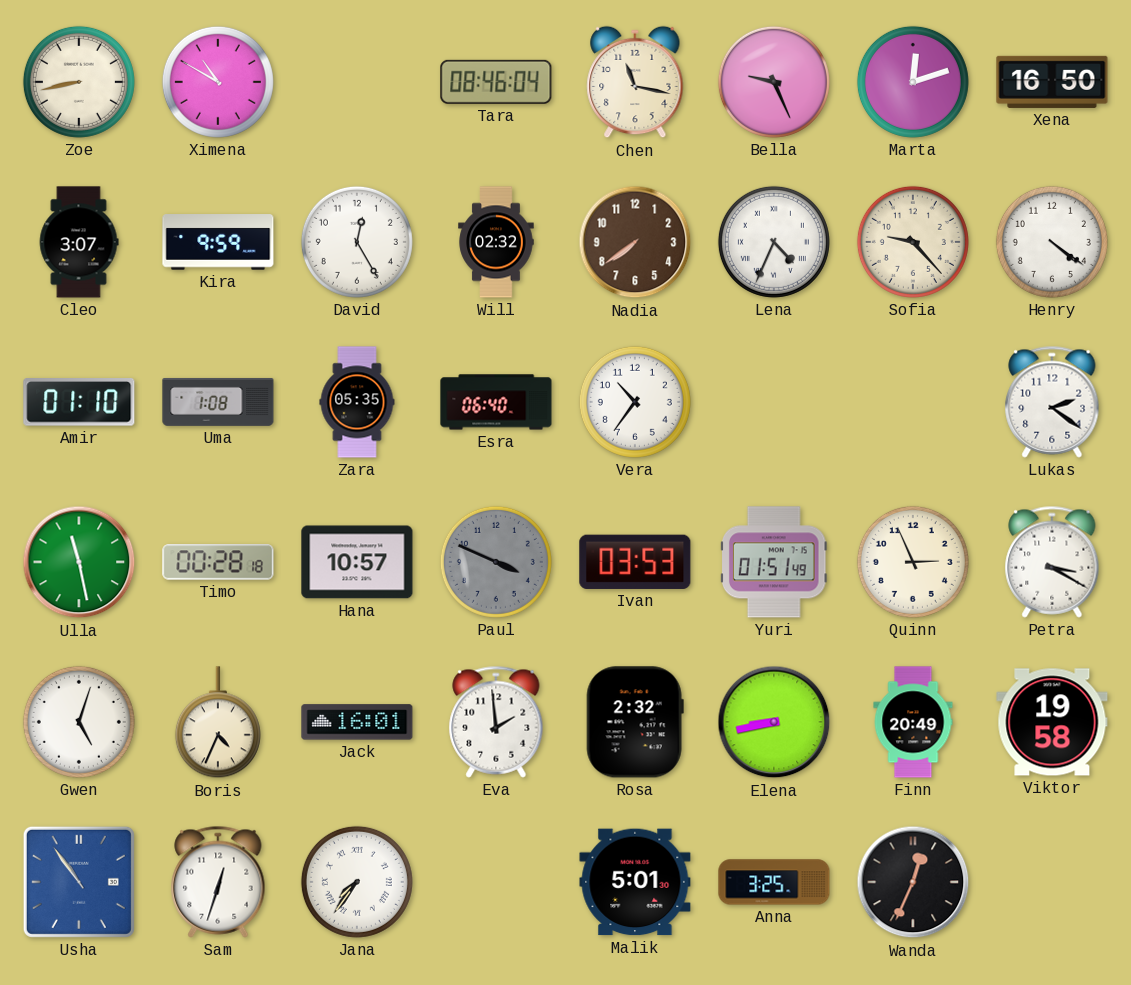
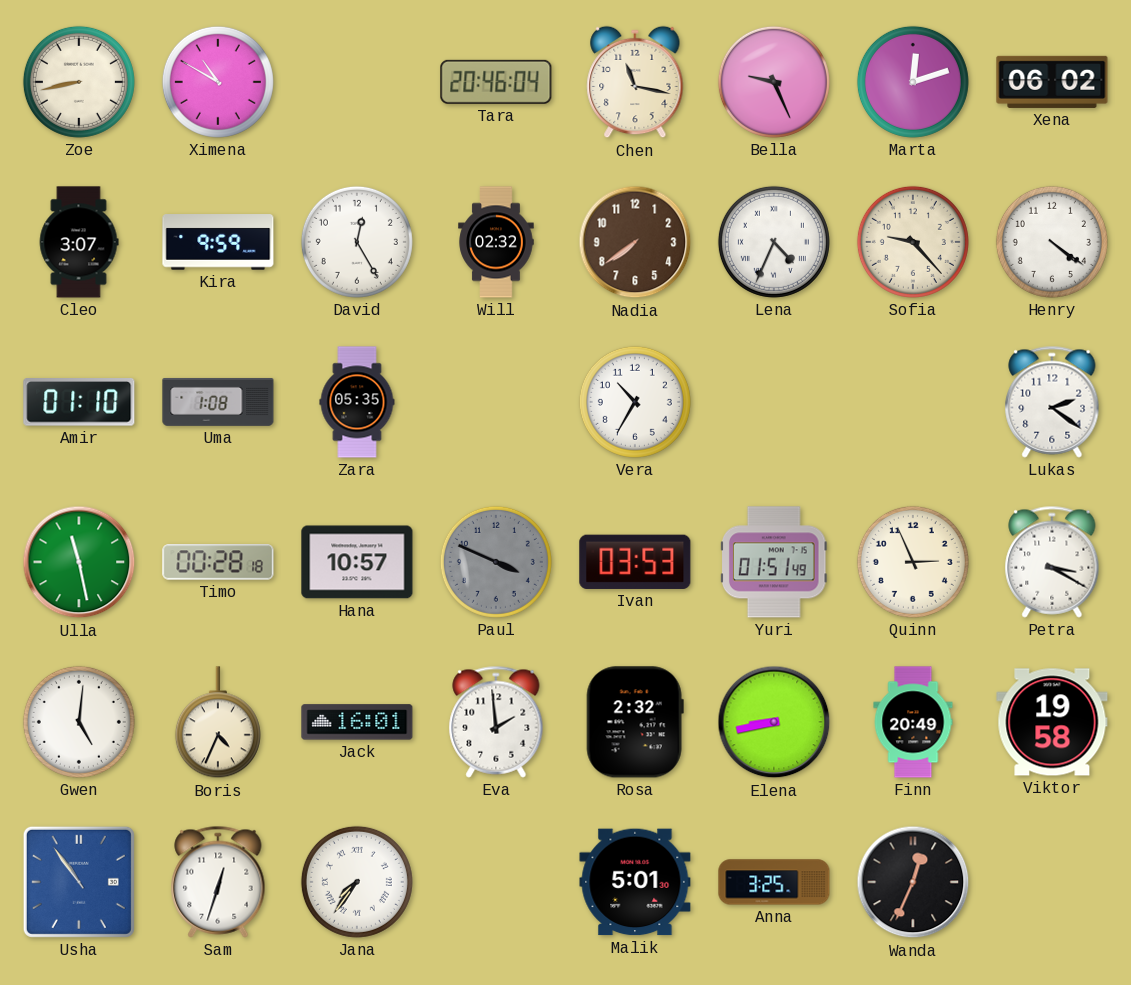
Tara: 08:46 -> 20:46
Xena: 16:50 -> 06:02
Esra: 06:40 -> none
Vera: 10:36 -> 10:35
Gwen: 5:03 -> 5:01
